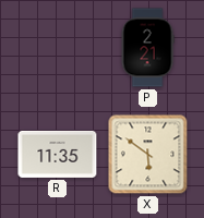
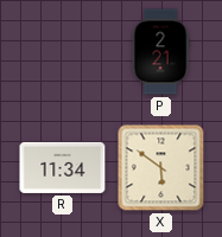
R: 11:35 -> 11:34
